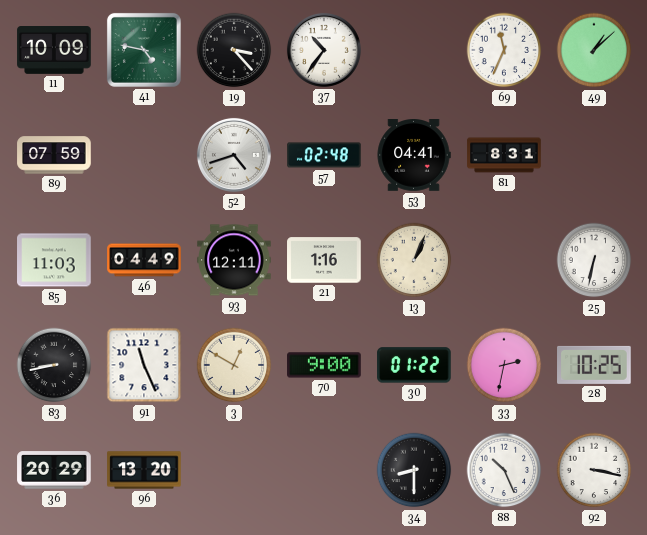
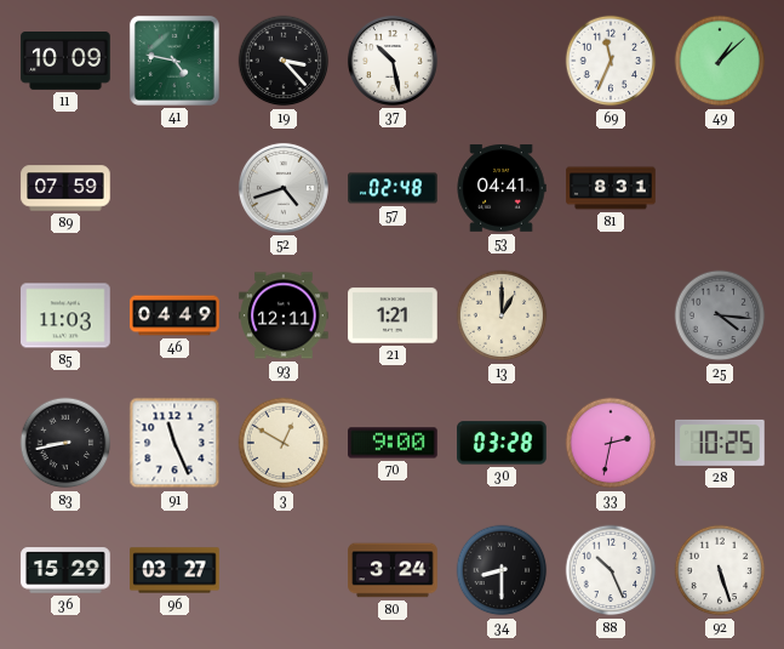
37: 10:36 -> 10:28
21: 1:16 -> 1:21
13: 1:04 -> 1:00
25: 6:32 -> 4:16
25 dial: white -> grey
30: 01:22 -> 03:28
36: 20:29 -> 15:29
96: 13:20 -> 03:27
80: none -> 3:24
92: 3:17 -> 5:27
